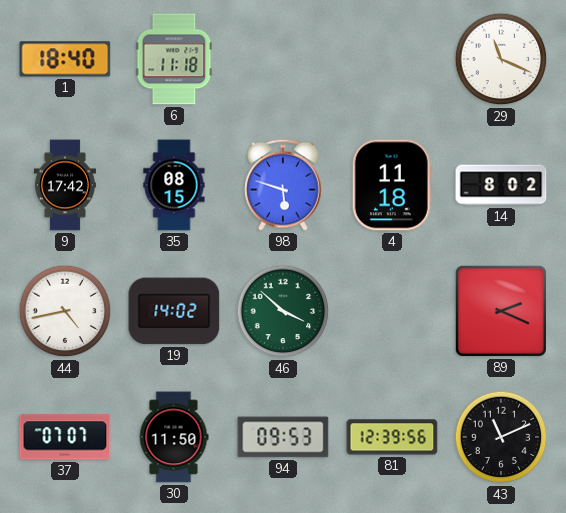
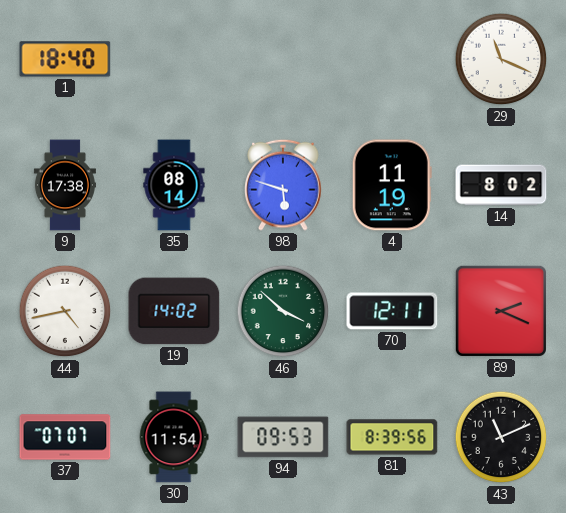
6: 11:18 -> none
9: 17:42 -> 17:38
35: 08:15 -> 08:14
4: 11:18 -> 11:19
70: none -> 12:11
30: 11:50 -> 11:54
81: 12:39 -> 8:39
